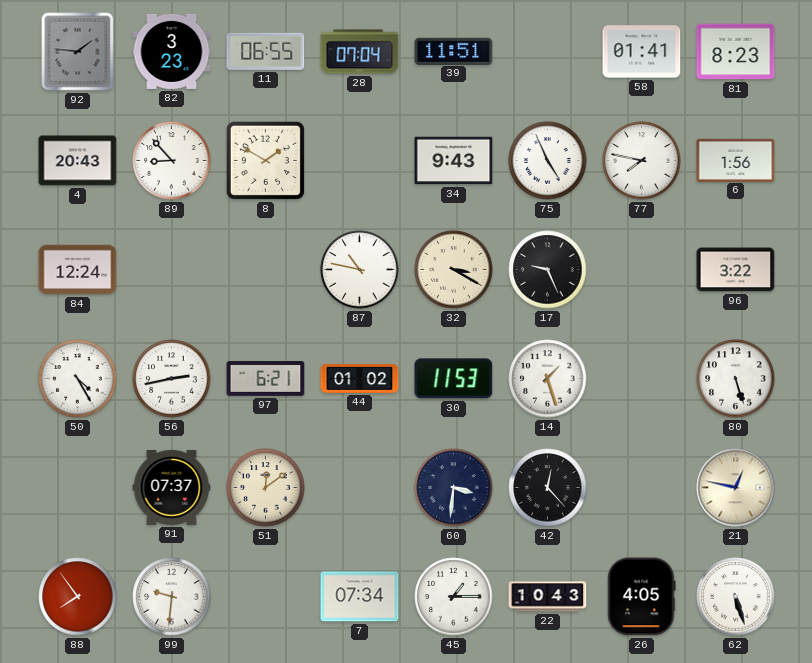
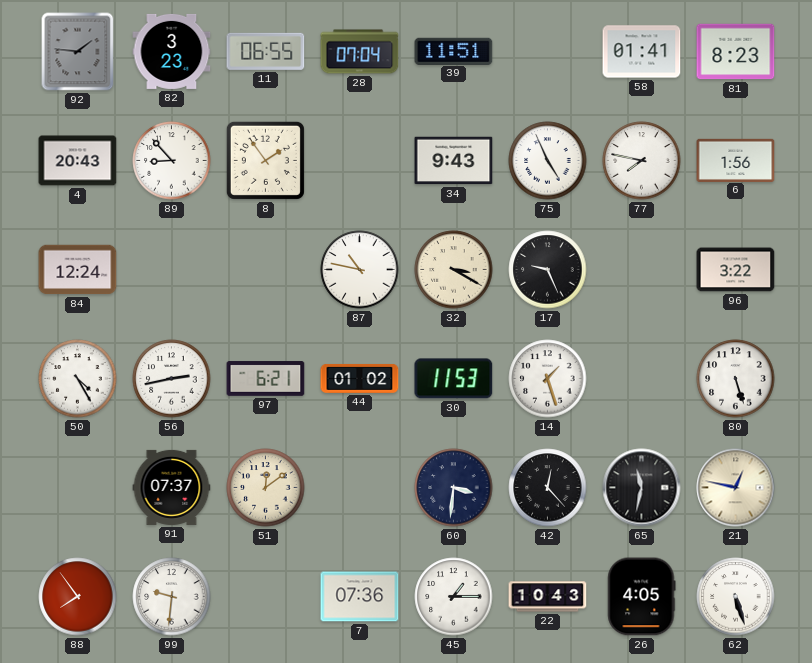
8: 1:50 -> 1:54
65: none -> 11:32
7: 07:34 -> 07:36
